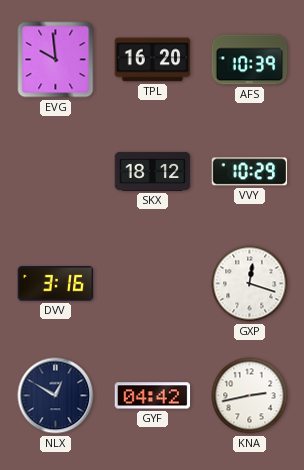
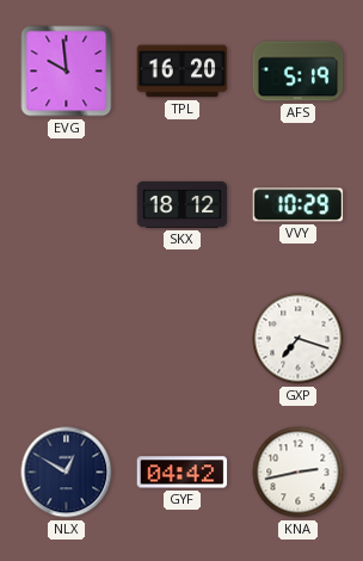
AFS: 10:39 -> 5:19
DVV: 3:16 -> none
GXP: 12:18 -> 7:18
